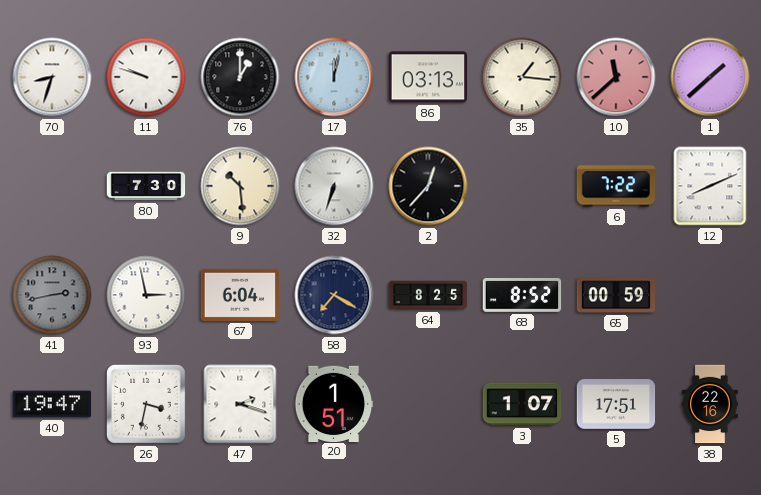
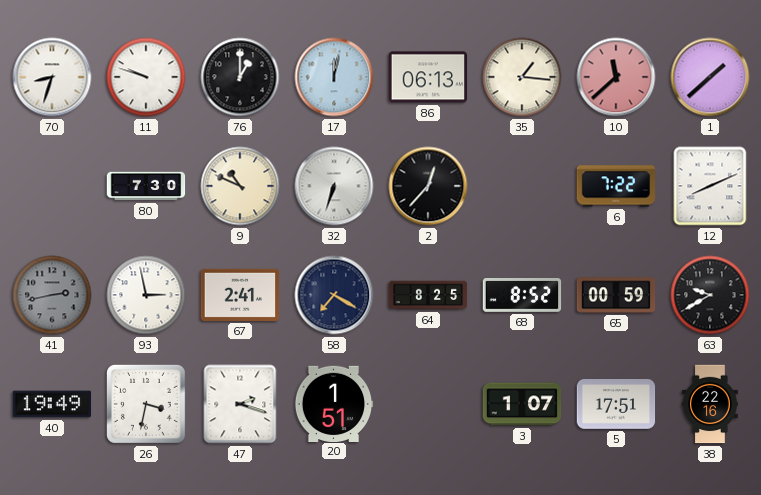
86: 03:13 -> 06:13
9: 10:29 -> 10:49
67: 6:04 -> 2:41
63: none -> 9:40
40: 19:47 -> 19:49
